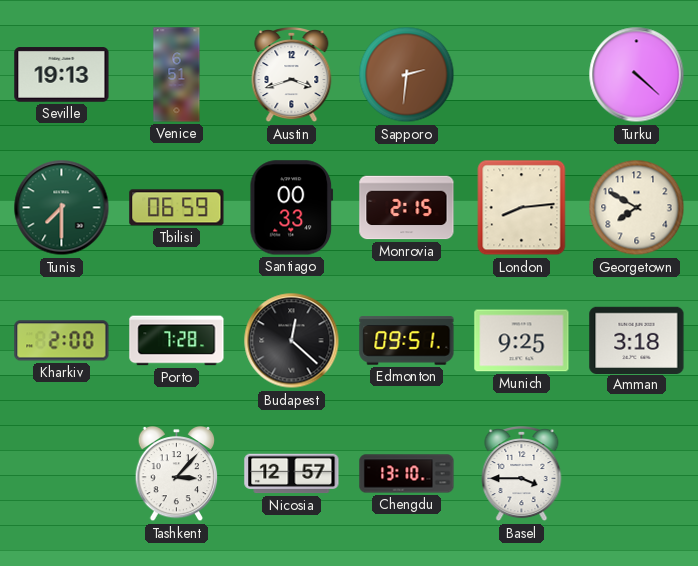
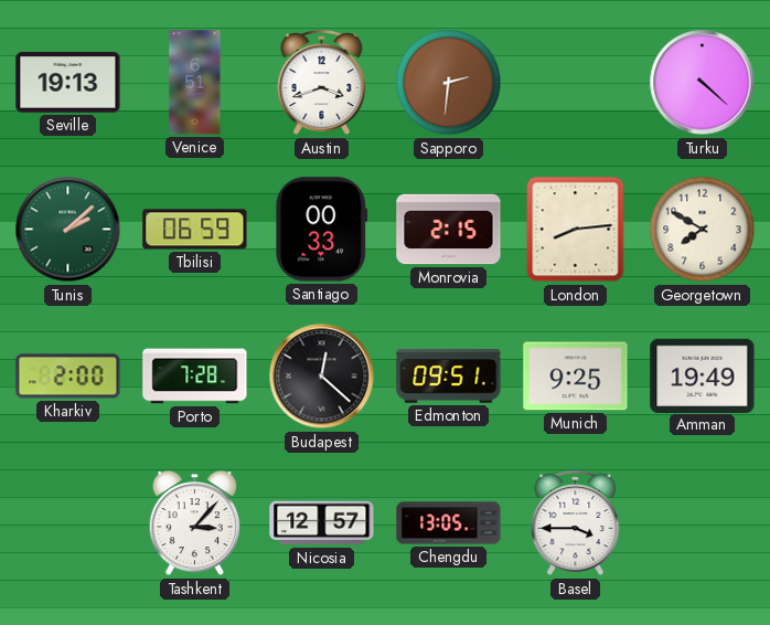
Tunis: 7:30 -> 2:08
Amman: 3:18 -> 19:49
Chengdu: 13:10 -> 13:05
